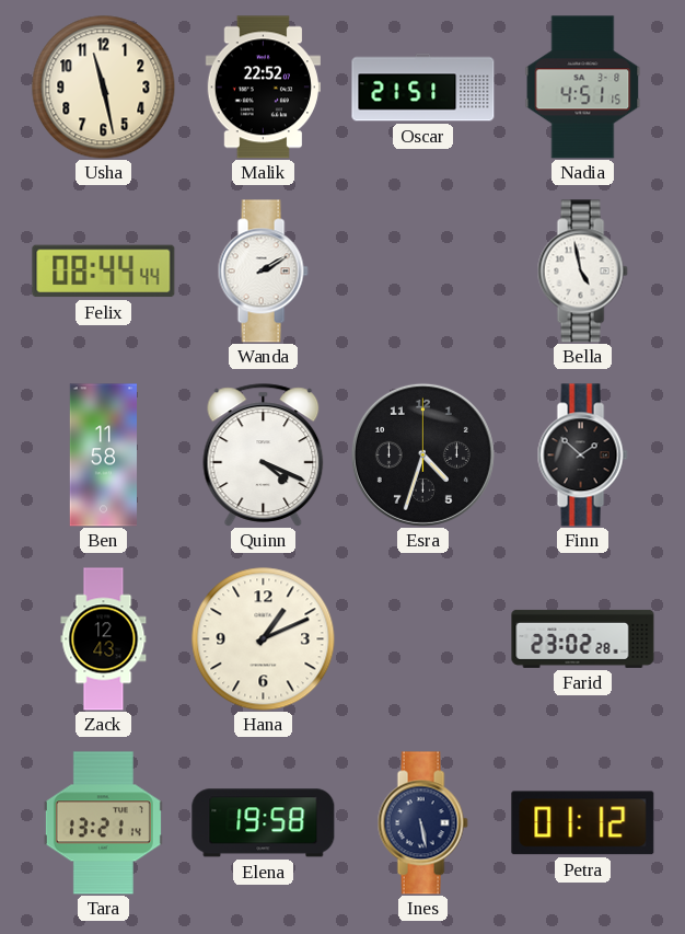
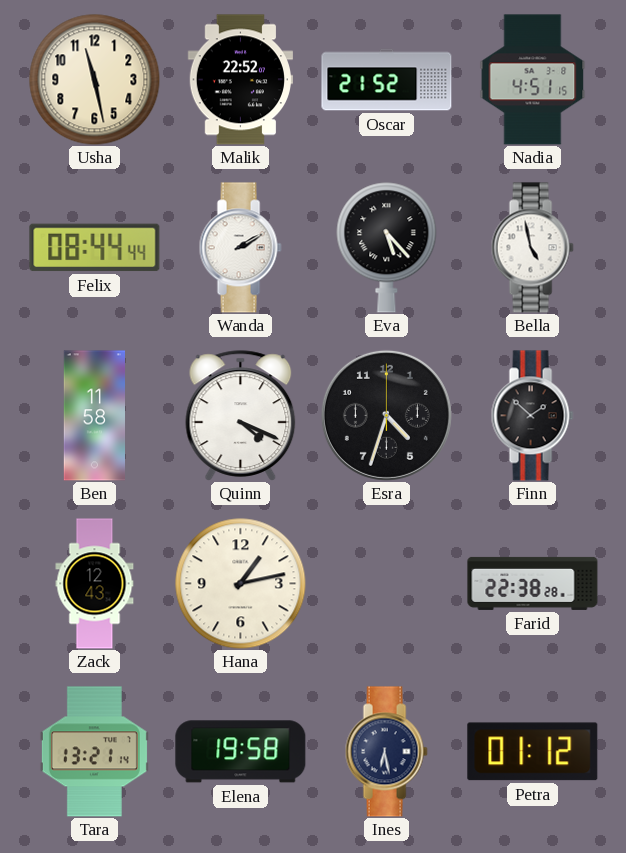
Oscar: 21:51 -> 21:52
Eva: none -> 5:23
Hana: 1:11 -> 1:13
Farid: 23:02 -> 22:38
Ines: 5:28 -> 6:28
